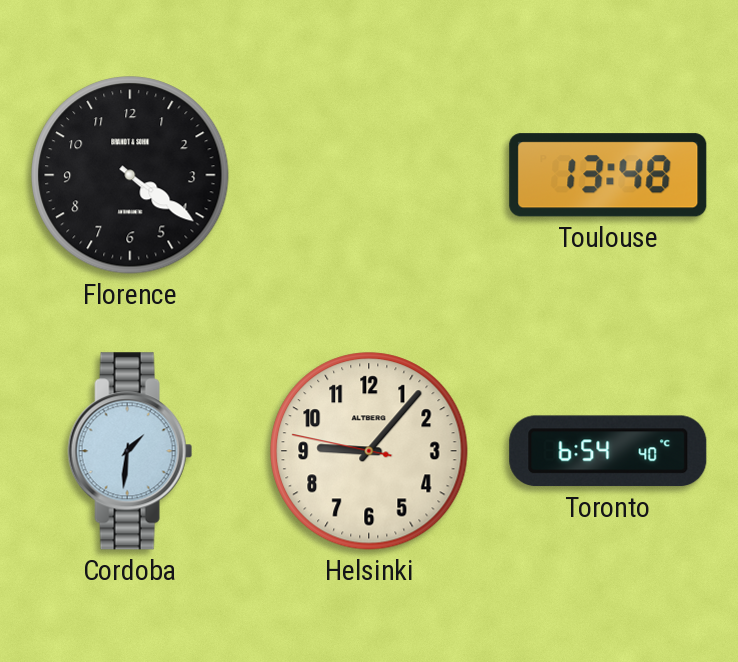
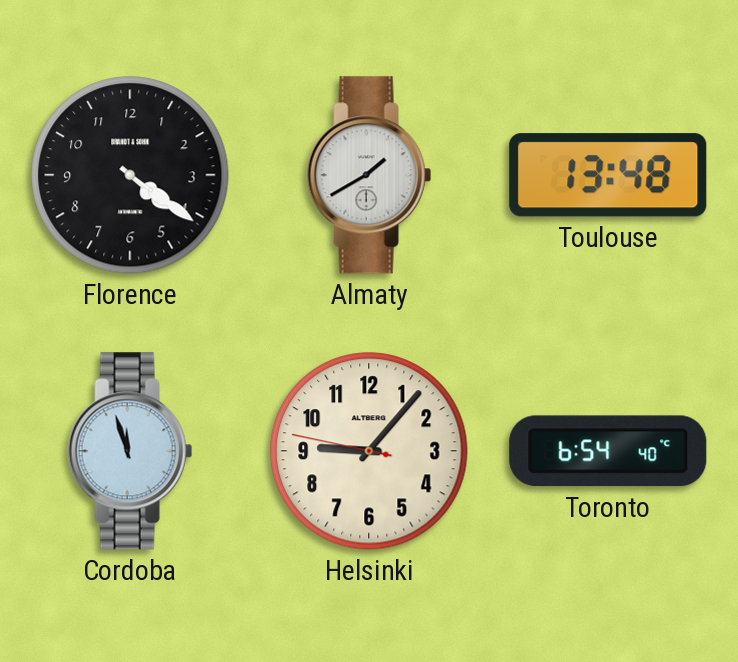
Almaty: none -> 1:40
Cordoba: 1:31 -> 11:57
